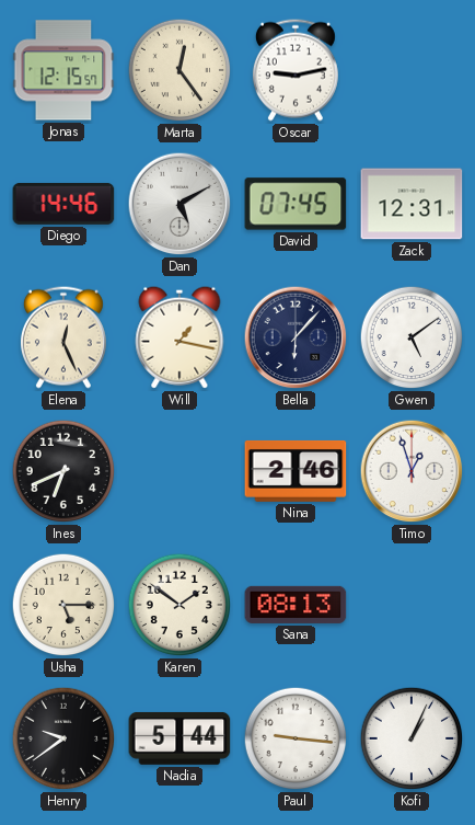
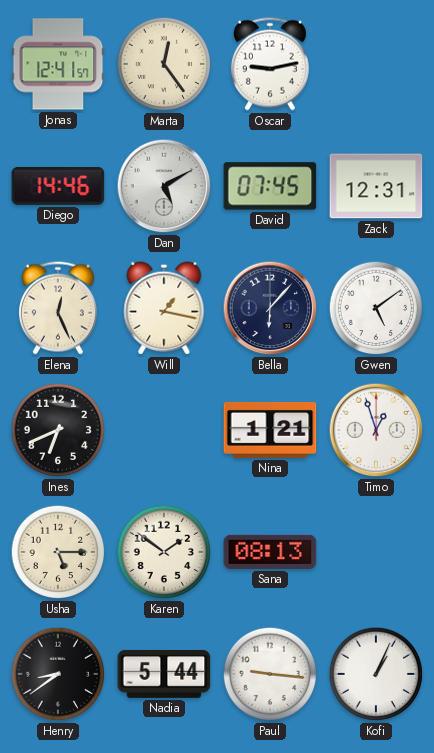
Jonas: 12:15 -> 12:41
Nina: 2:46 -> 1:21
Henry: 9:39 -> 8:39
